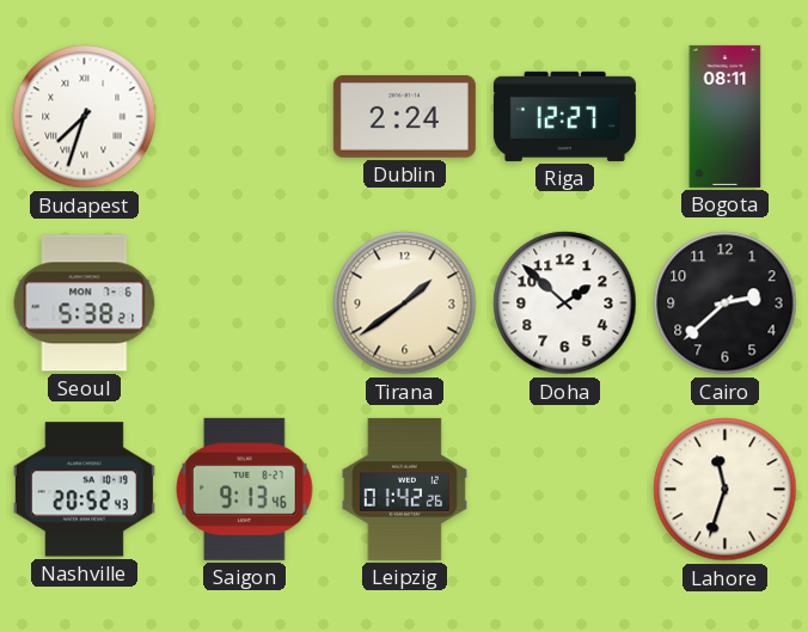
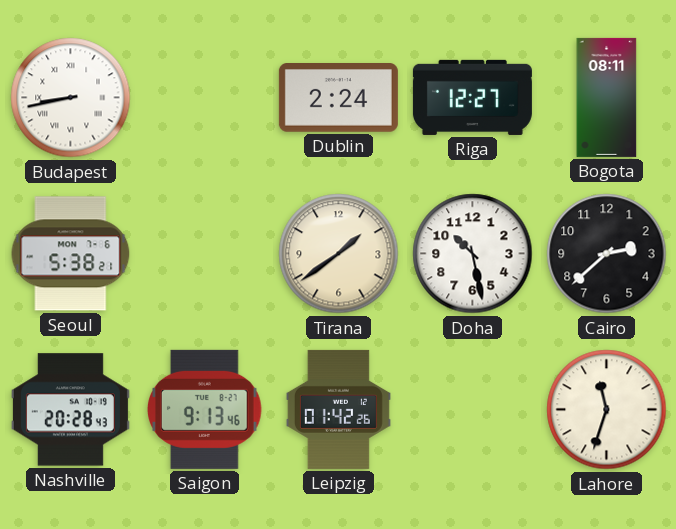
Budapest: 7:33 -> 8:43
Doha: 1:52 -> 10:28
Nashville: 20:52 -> 20:28
